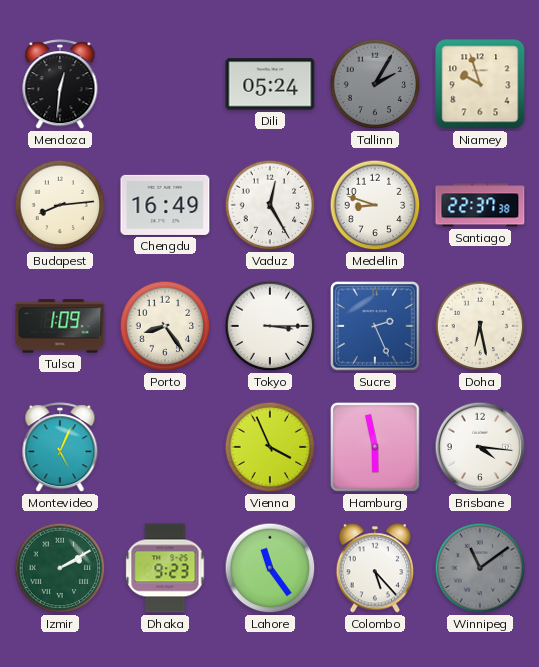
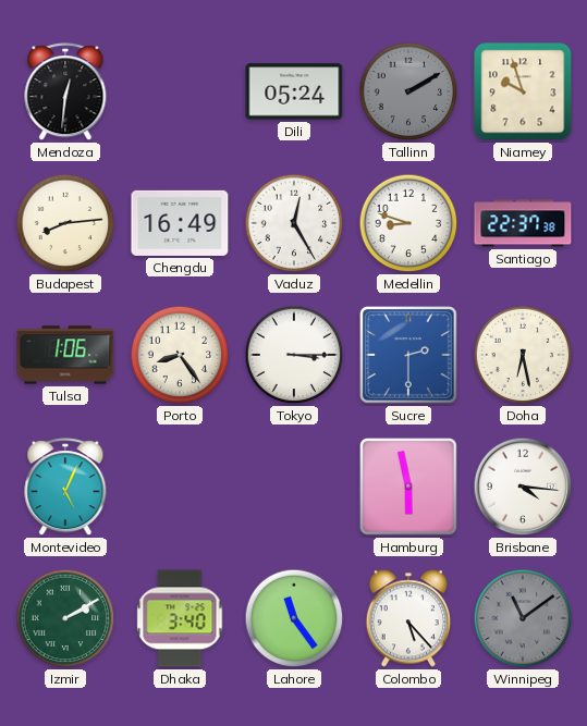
Tallinn: 2:05 -> 2:10
Tulsa: 1:09 -> 1:06
Sucre: 2:26 -> 2:30
Vienna: 3:56 -> none
Dhaka: 9:23 -> 3:40
